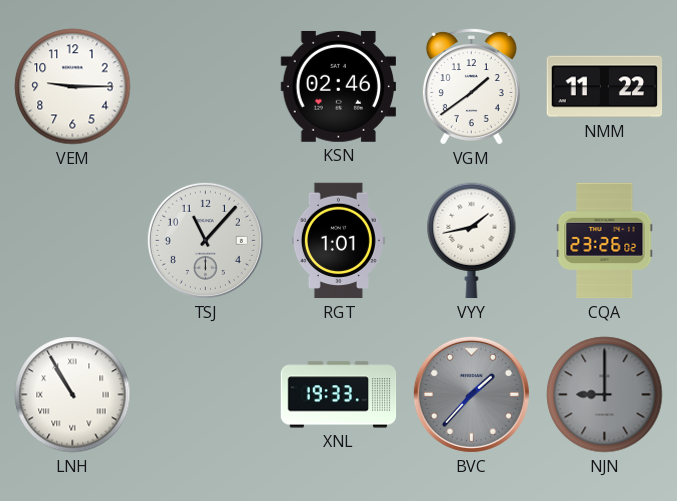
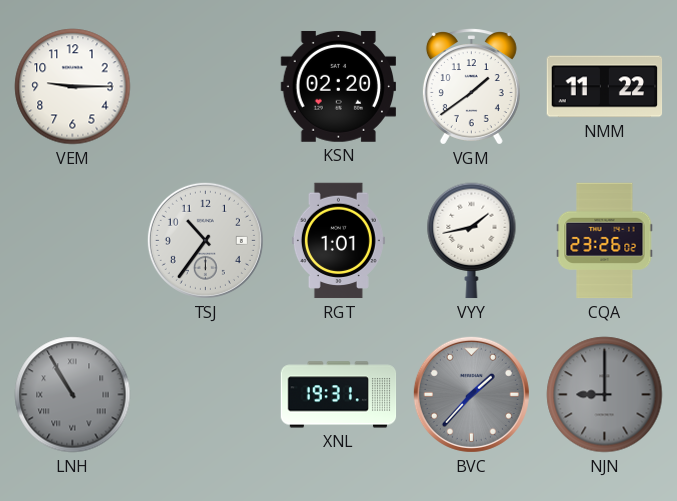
KSN: 02:46 -> 02:20
TSJ: 11:07 -> 10:36
LNH dial: white -> grey
XNL: 19:33 -> 19:31
